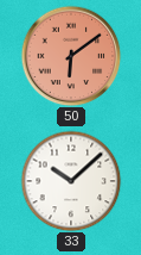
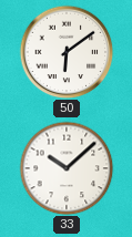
50 dial: salmon -> white
